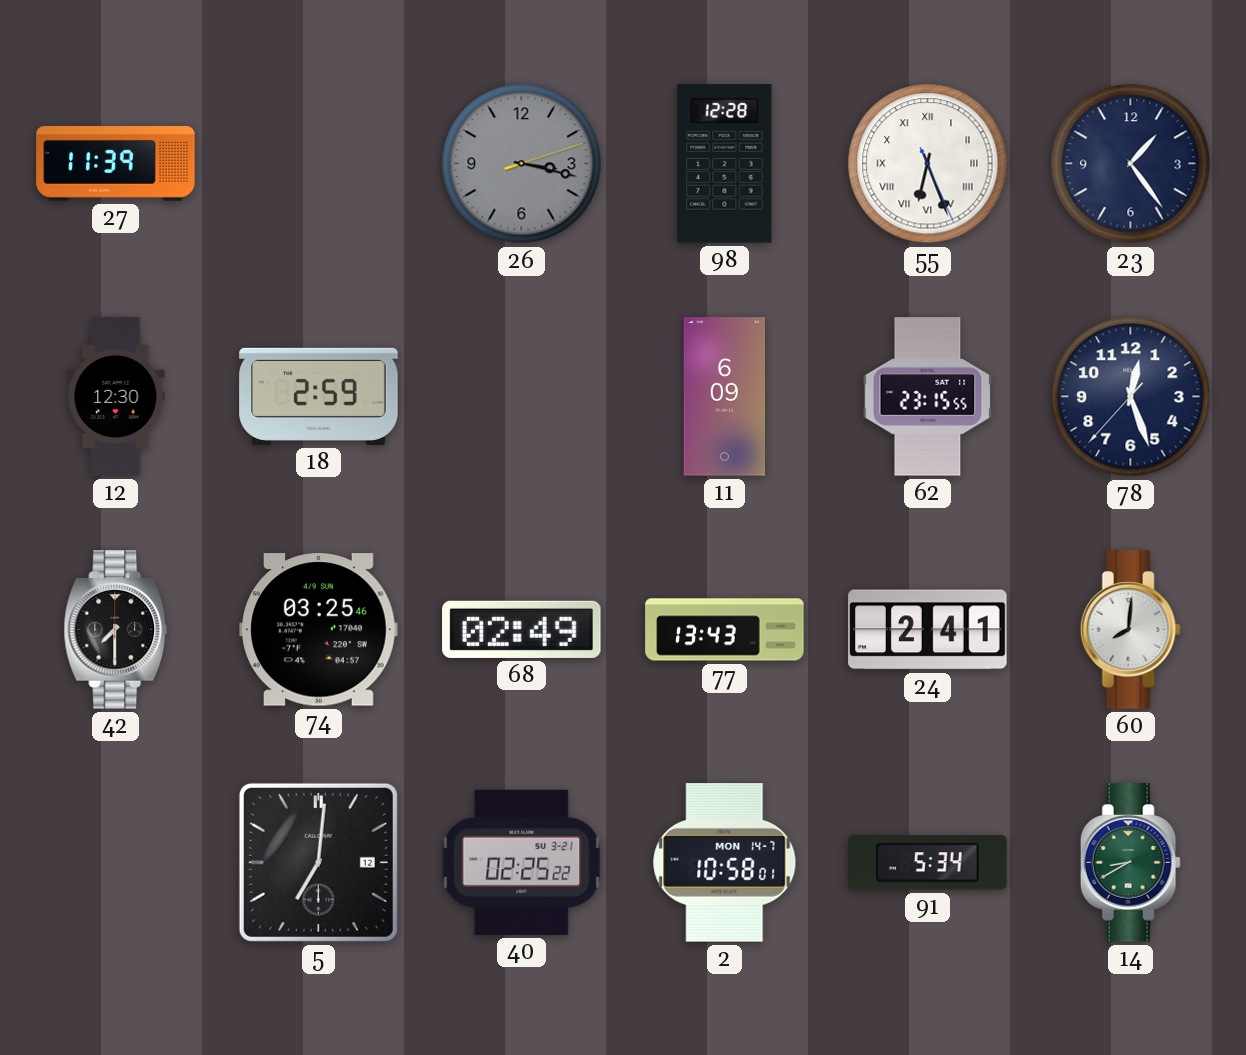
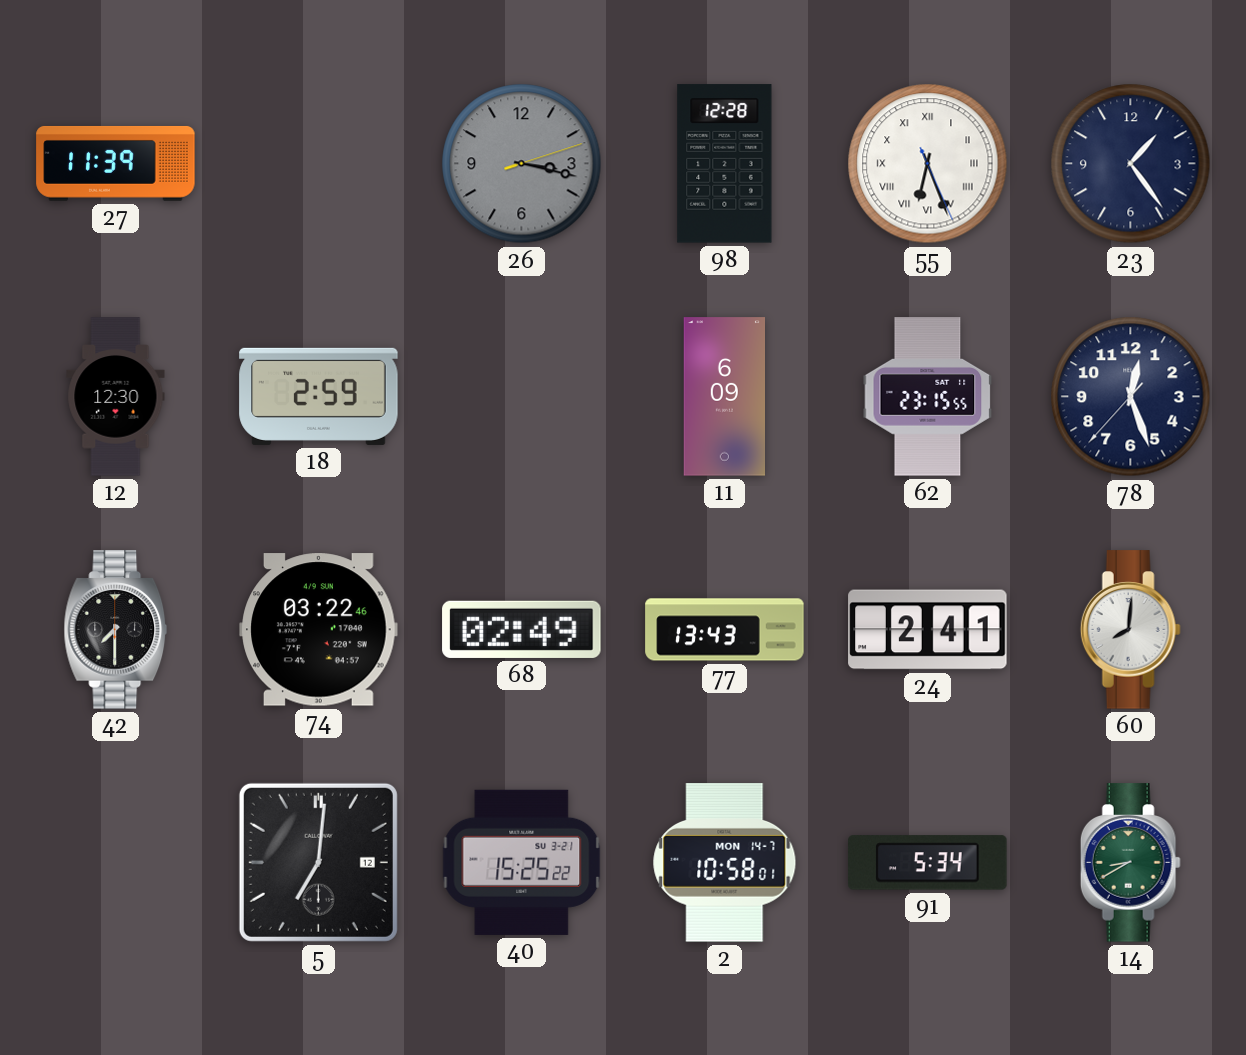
74: 03:25 -> 03:22
40: 02:25 -> 15:25
